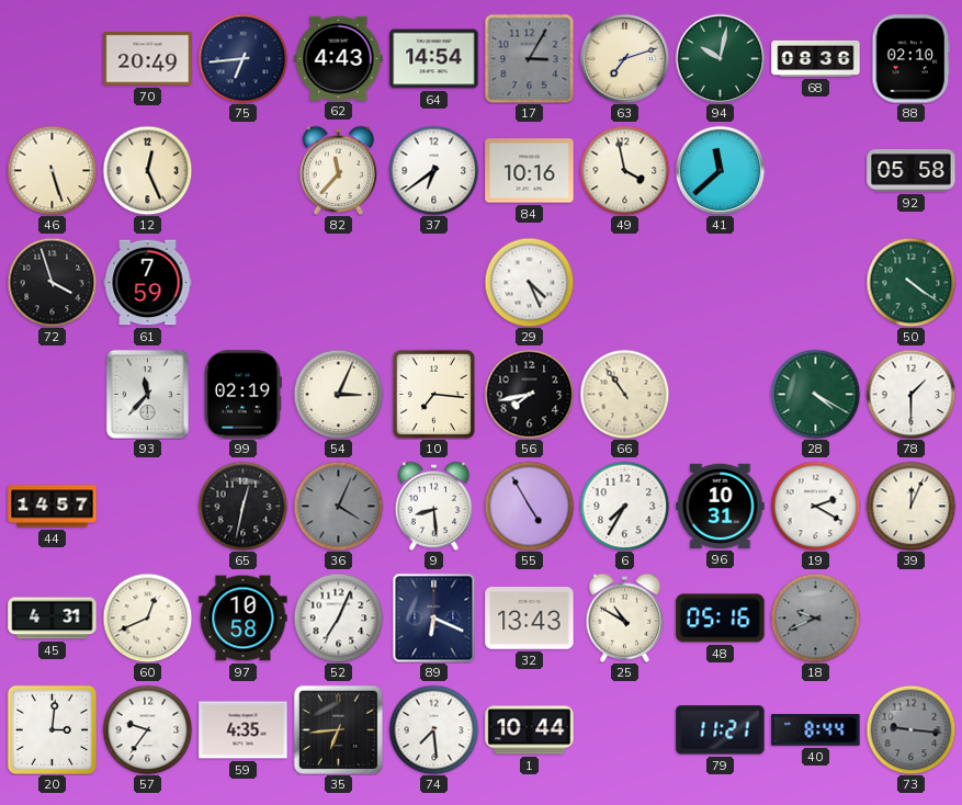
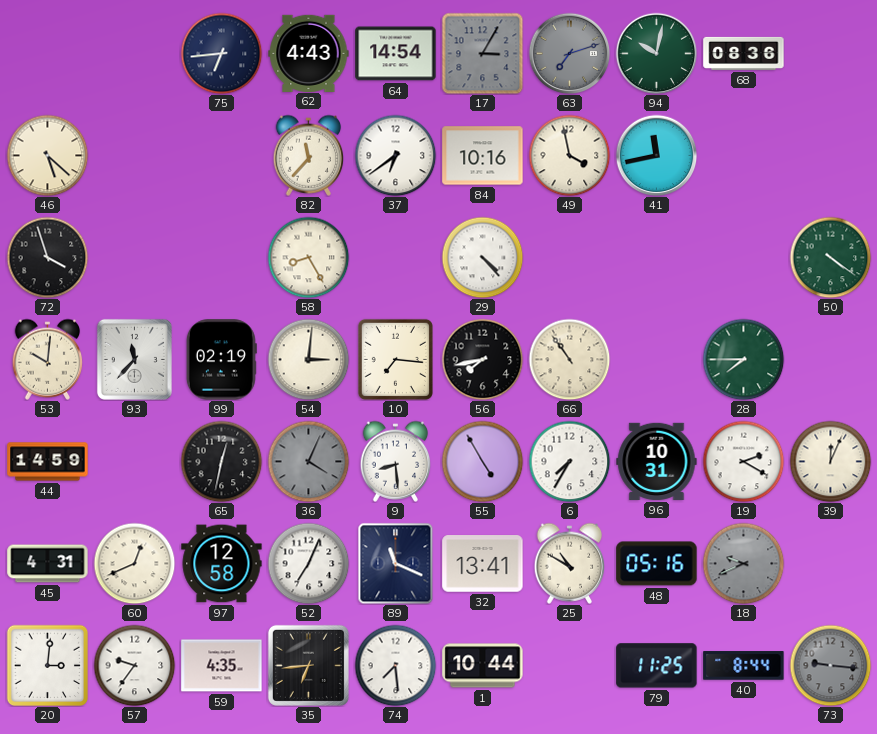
70: 20:49 -> none
63 dial: cream -> grey
88: 02:10 -> none
46: 5:27 -> 5:22
12: 12:26 -> none
41: 11:38 -> 11:43
92: 05:58 -> none
61: 7:59 -> none
58: none -> 8:25
29: 4:26 -> 4:23
53: none -> 10:01
54: 3:04 -> 3:01
28: 4:20 -> 7:45
78: 1:30 -> none
44: 14:57 -> 14:59
97: 10:58 -> 12:58
89: 6:19 -> 11:19
32: 13:43 -> 13:41
79: 11:21 -> 11:25
